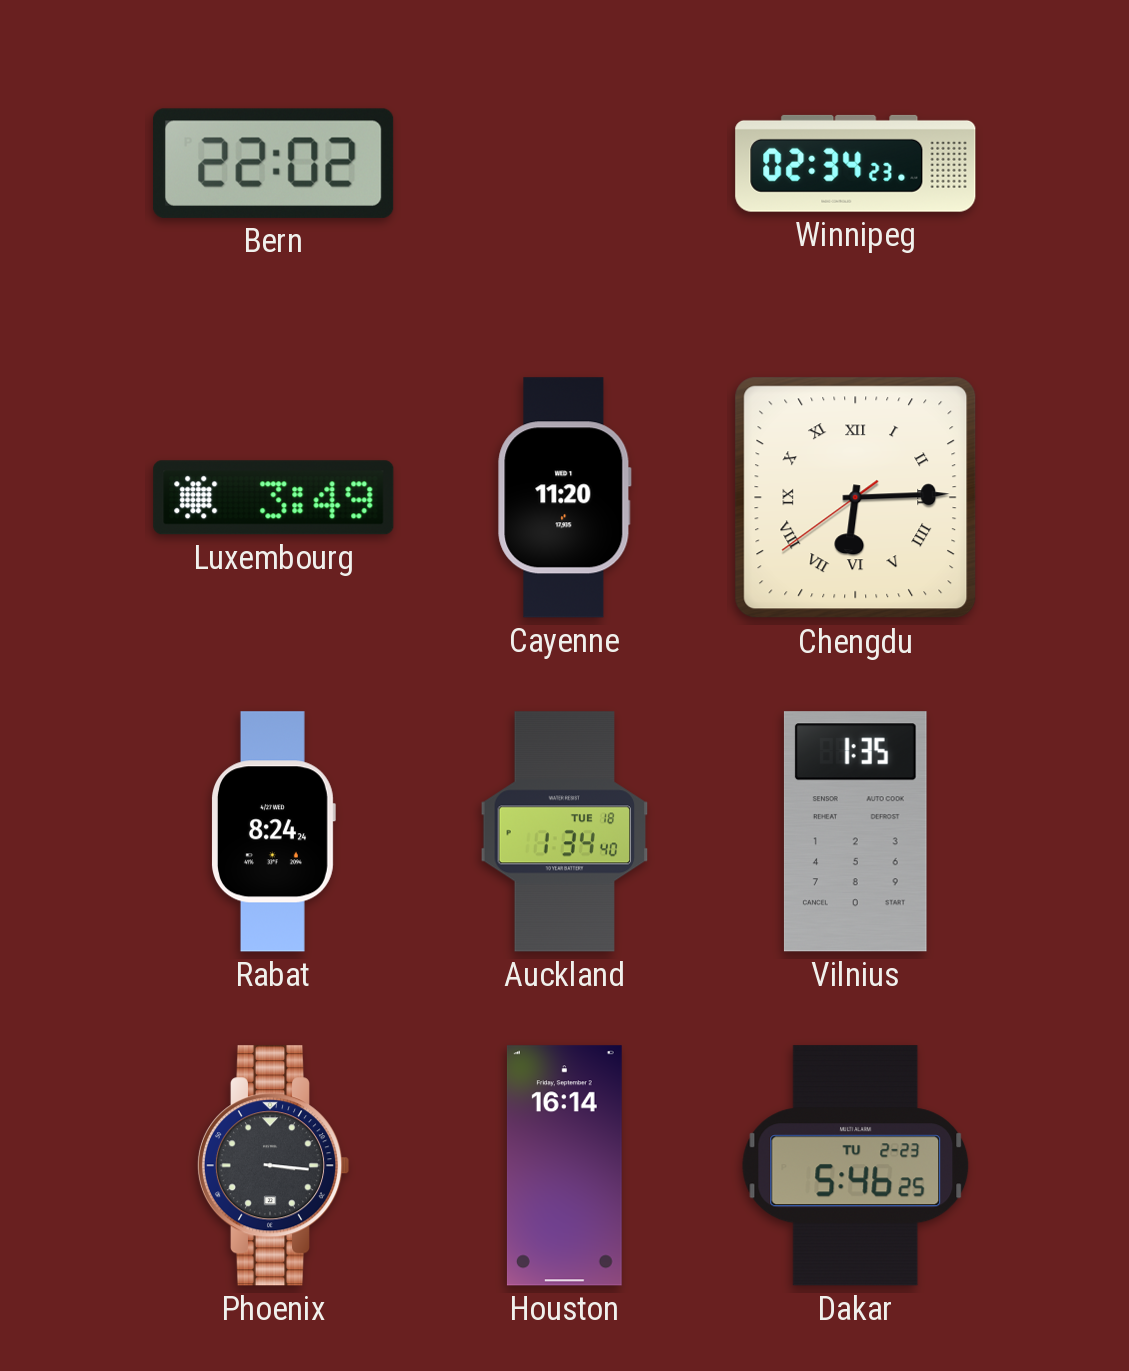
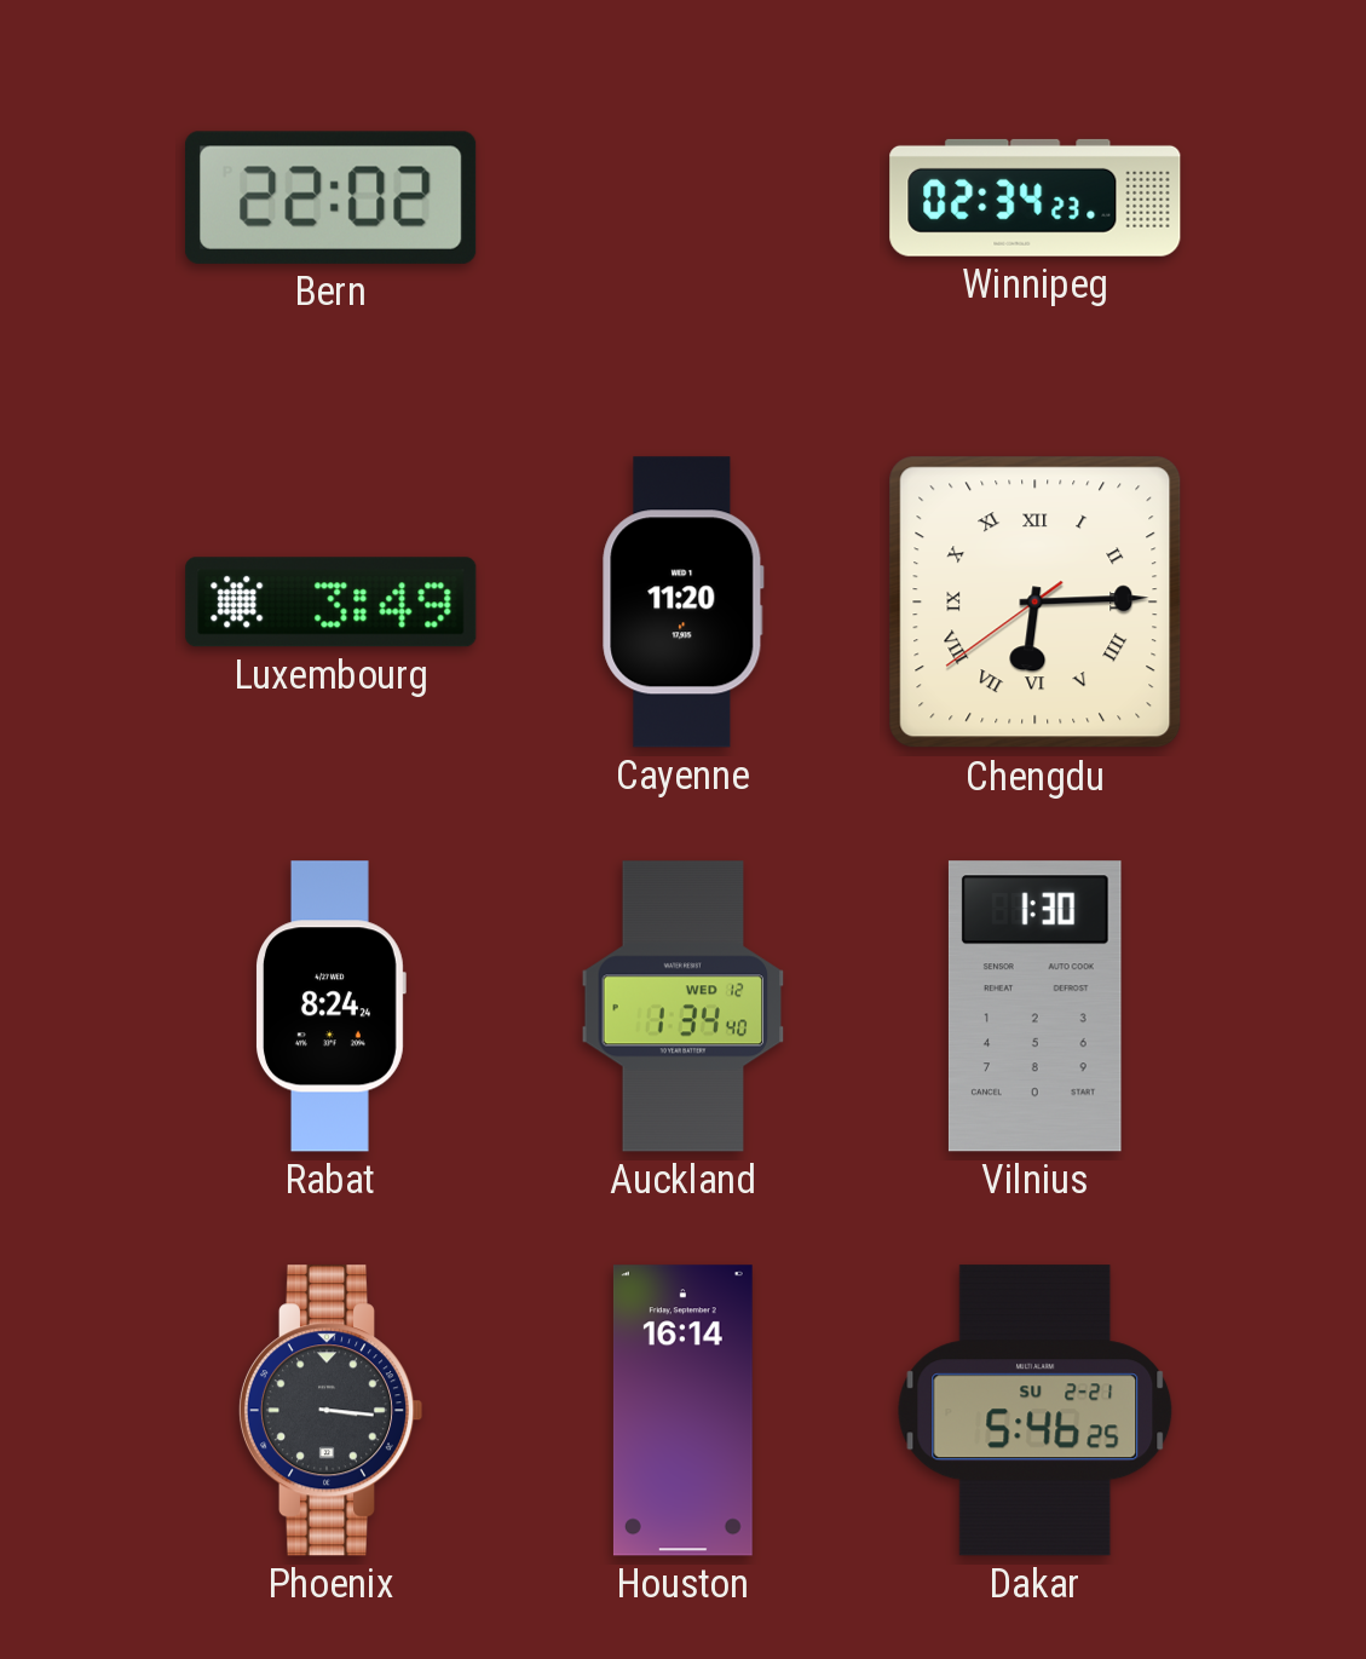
Auckland date: TUE 18 -> WED 12
Vilnius: 1:35 -> 1:30
Dakar date: TU 2-23 -> SU 2-21
